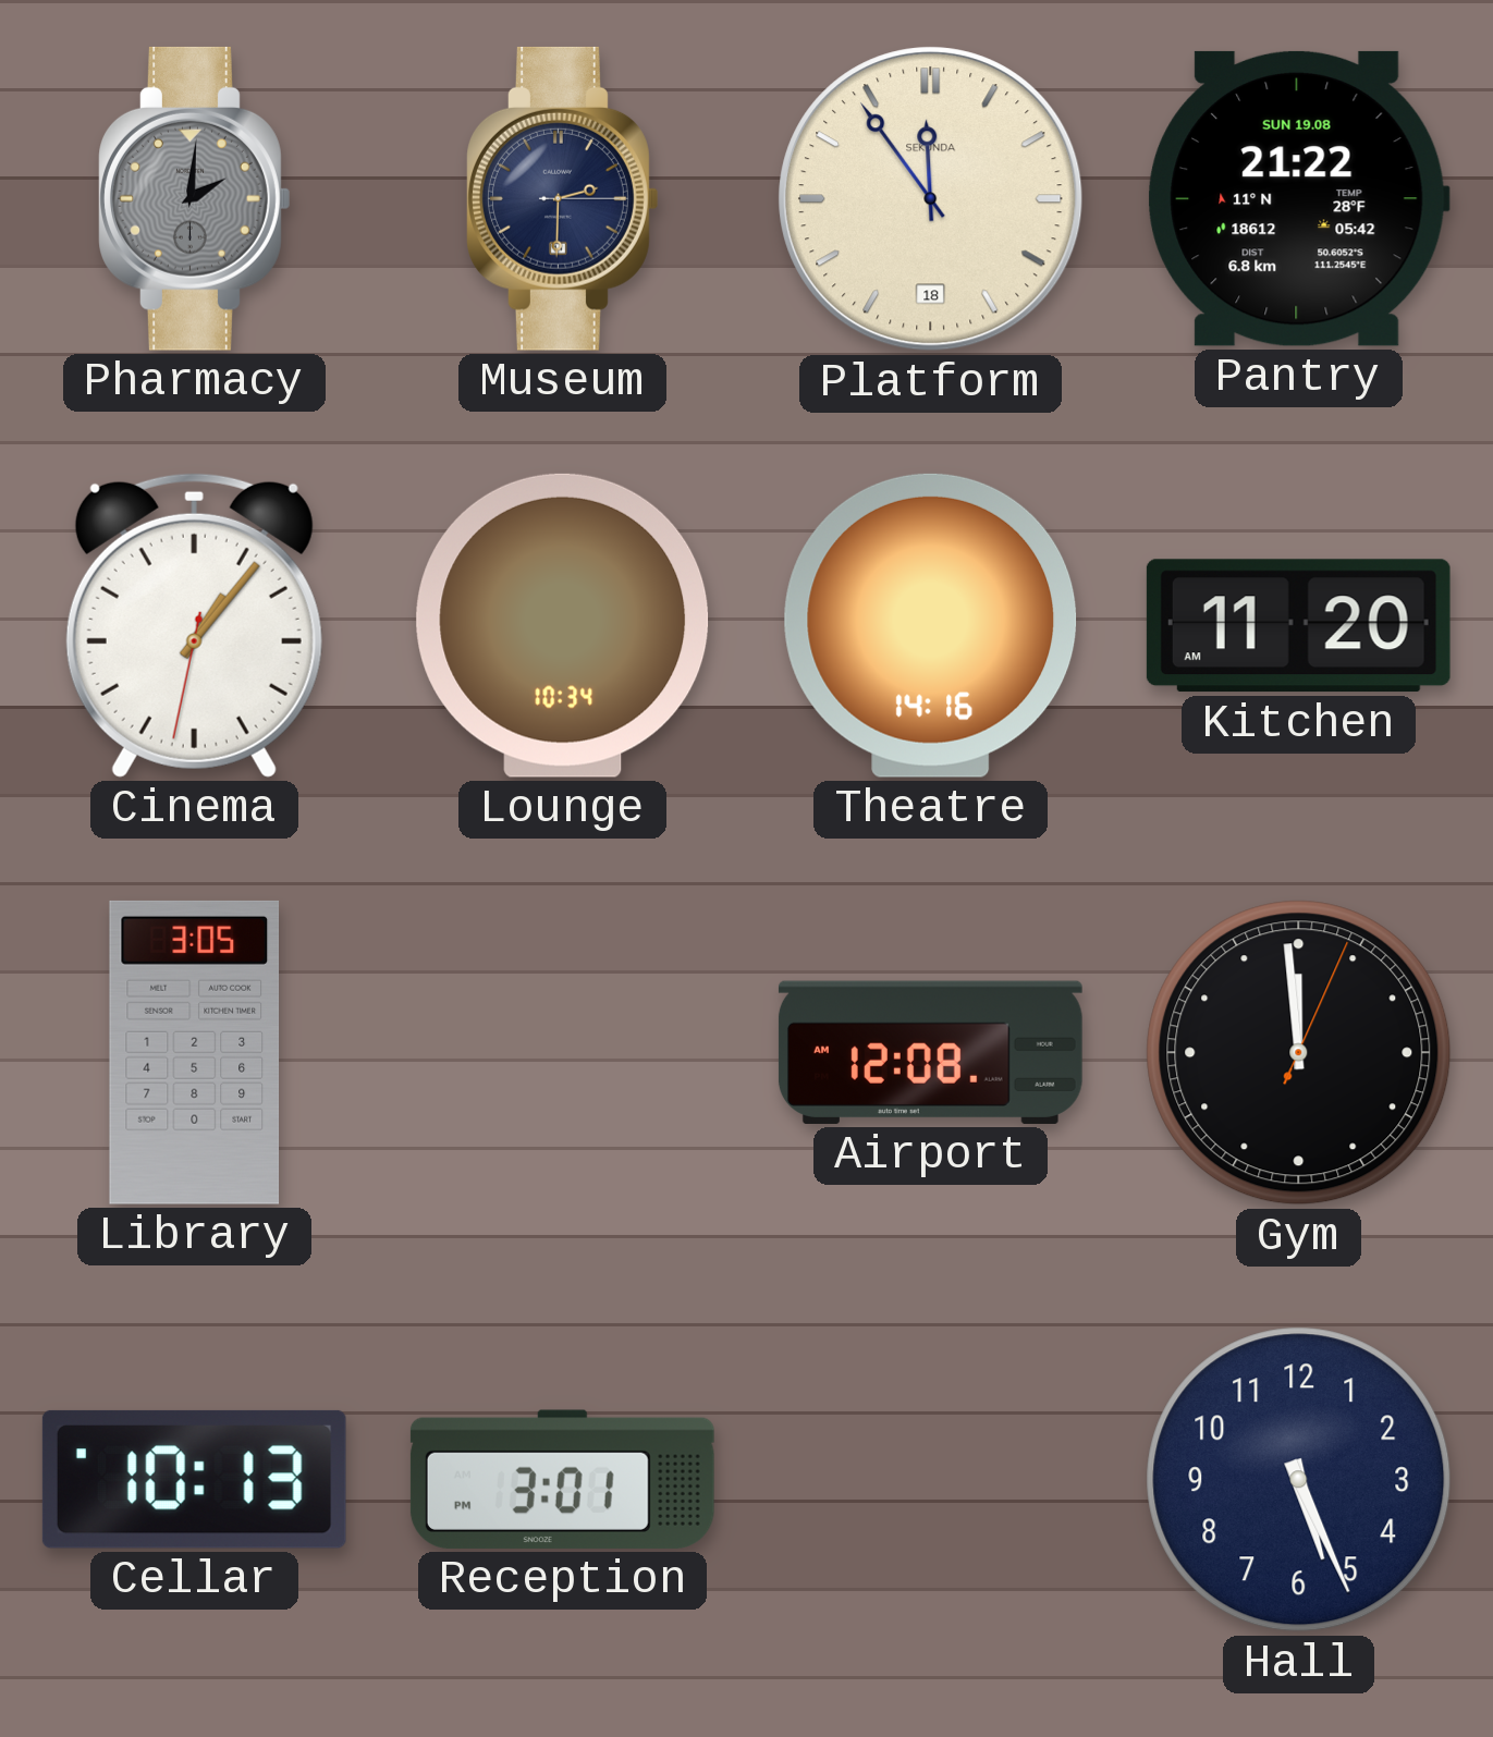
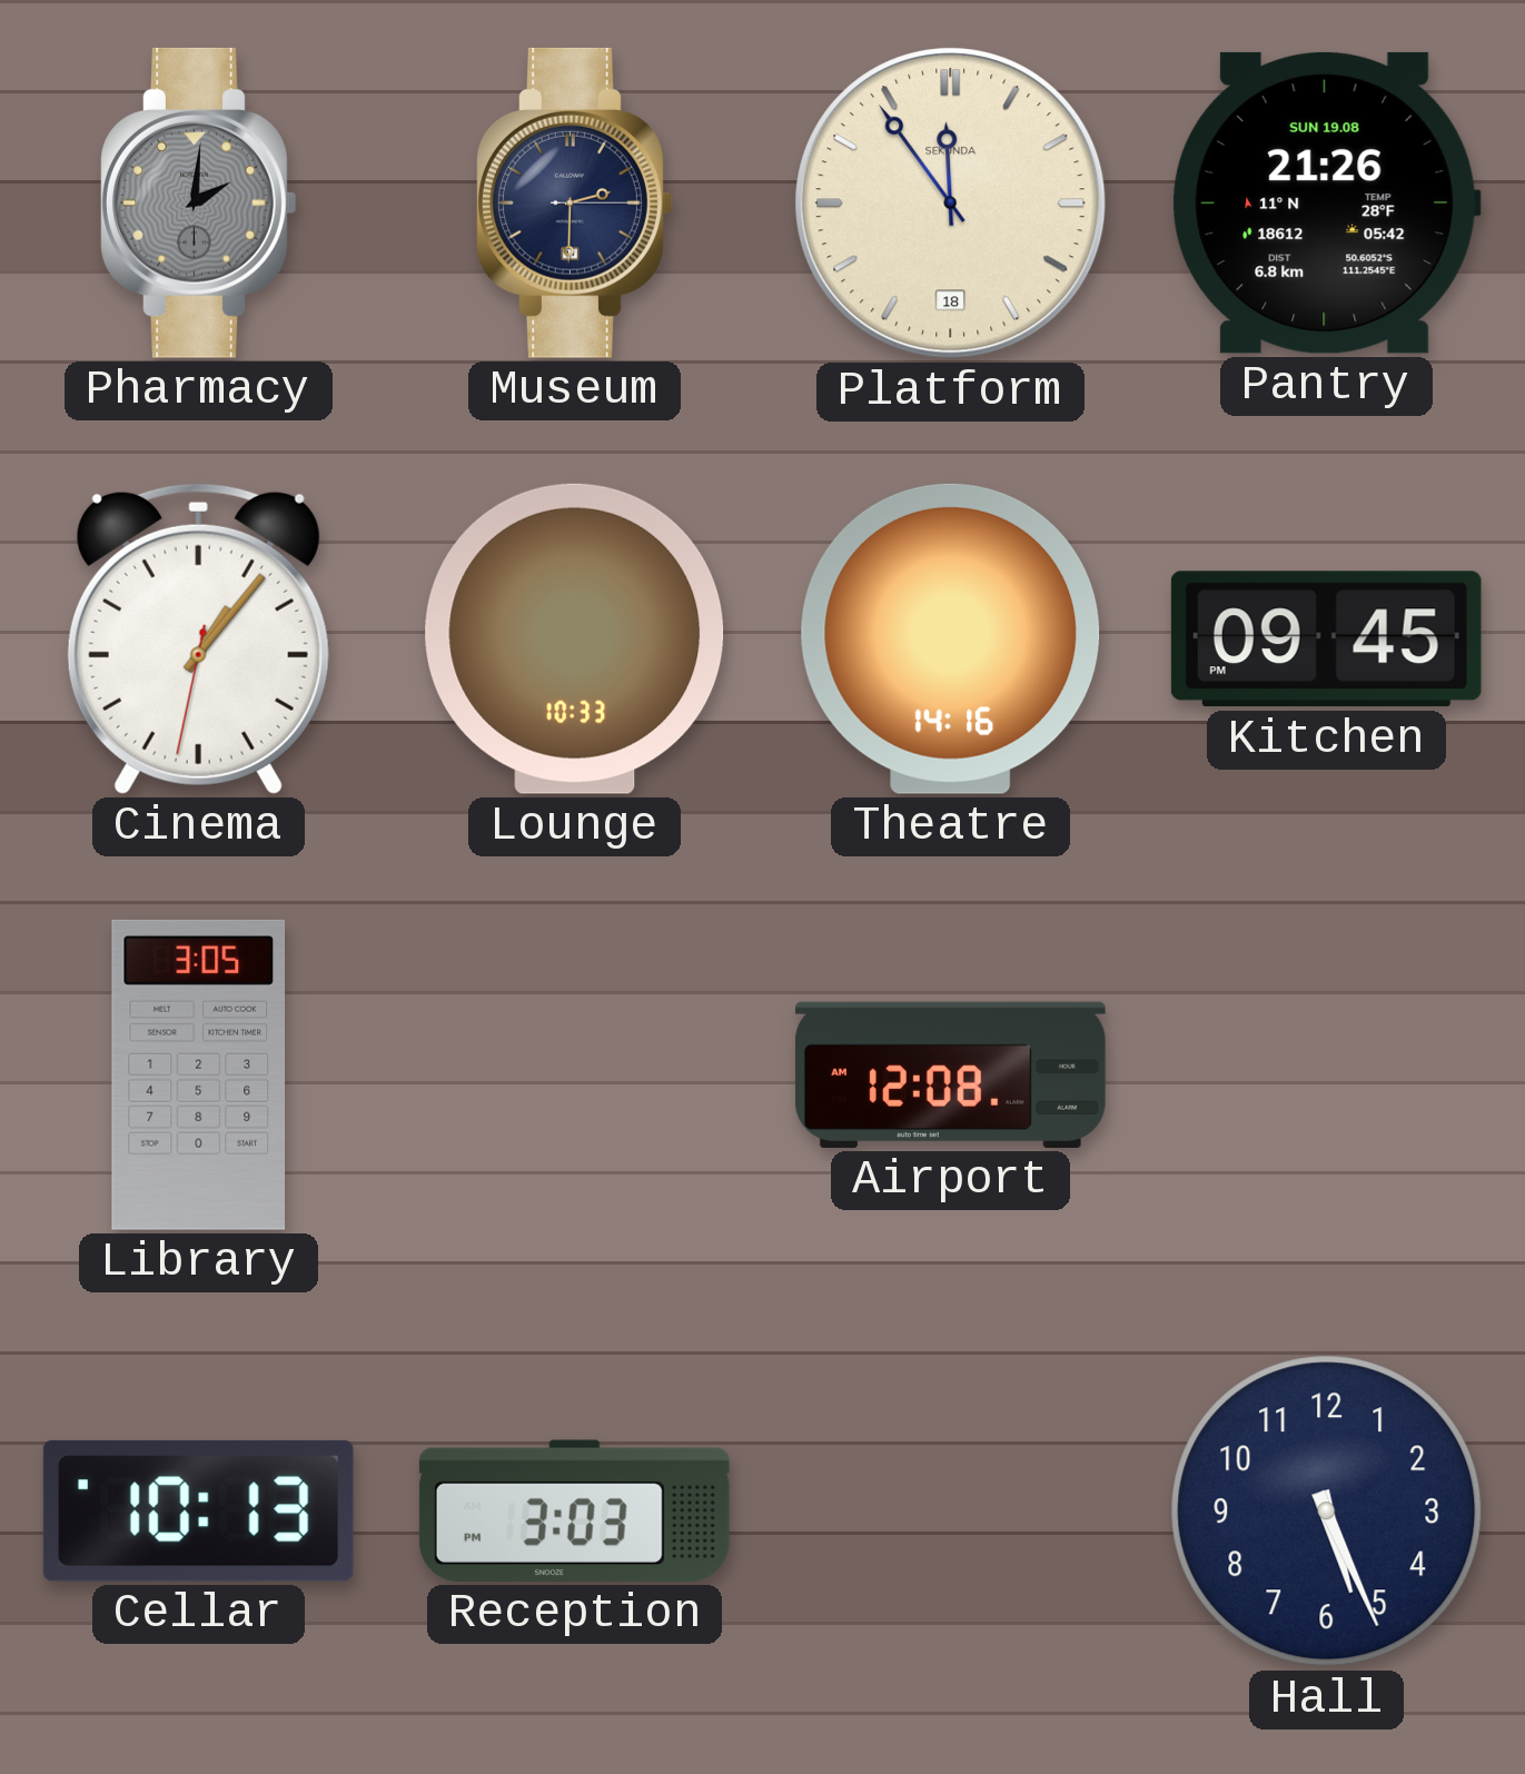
Pantry: 21:22 -> 21:26
Lounge: 10:34 -> 10:33
Kitchen: 11:20 -> 09:45
Gym: 11:59 -> none
Reception: 3:01 -> 3:03
